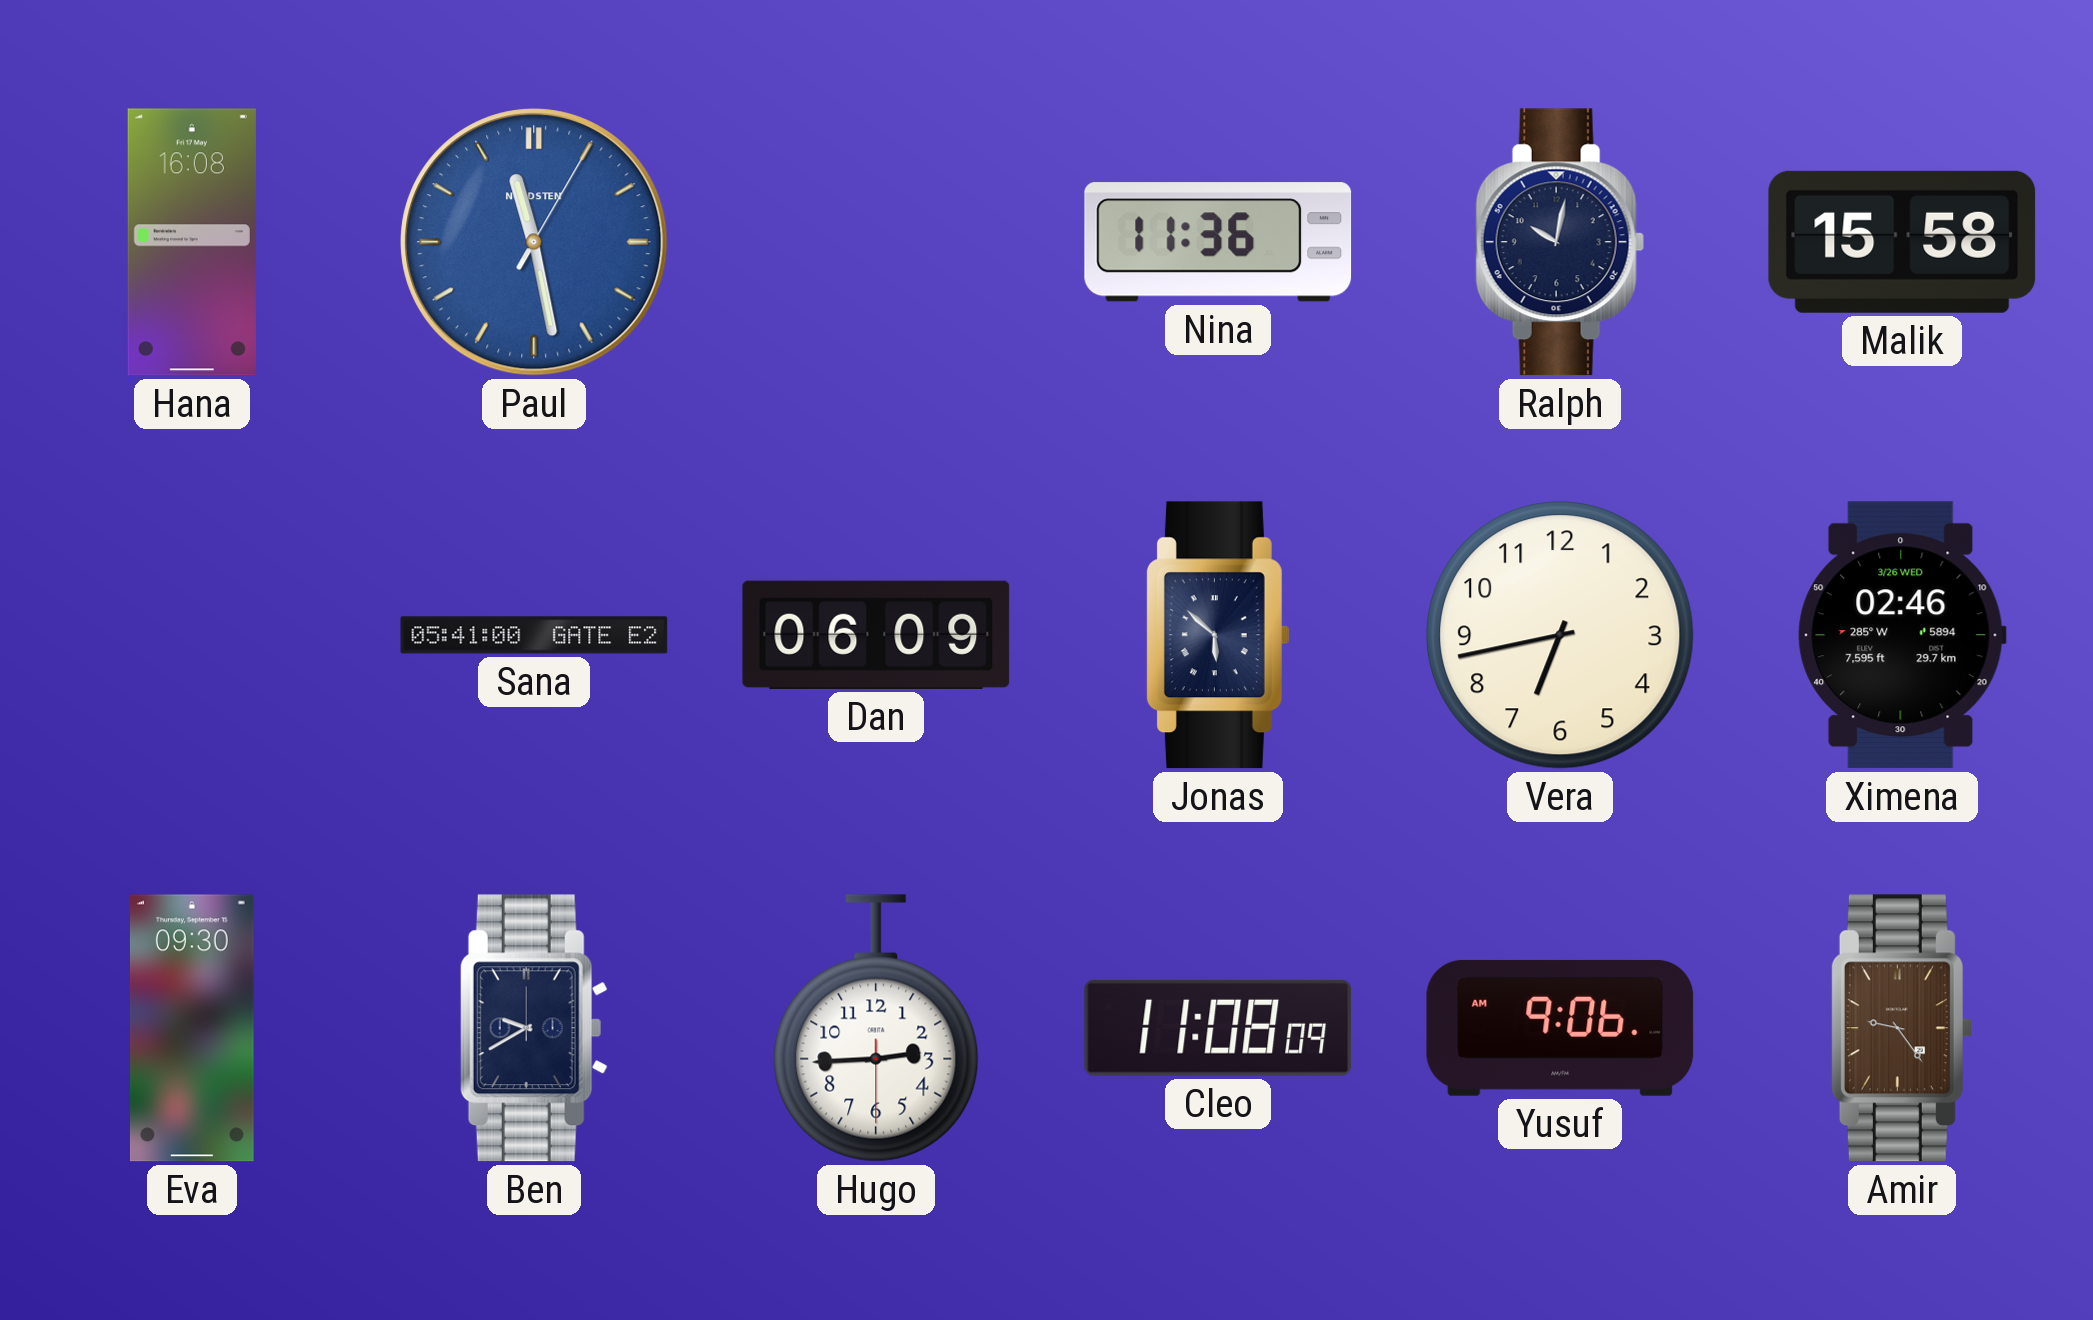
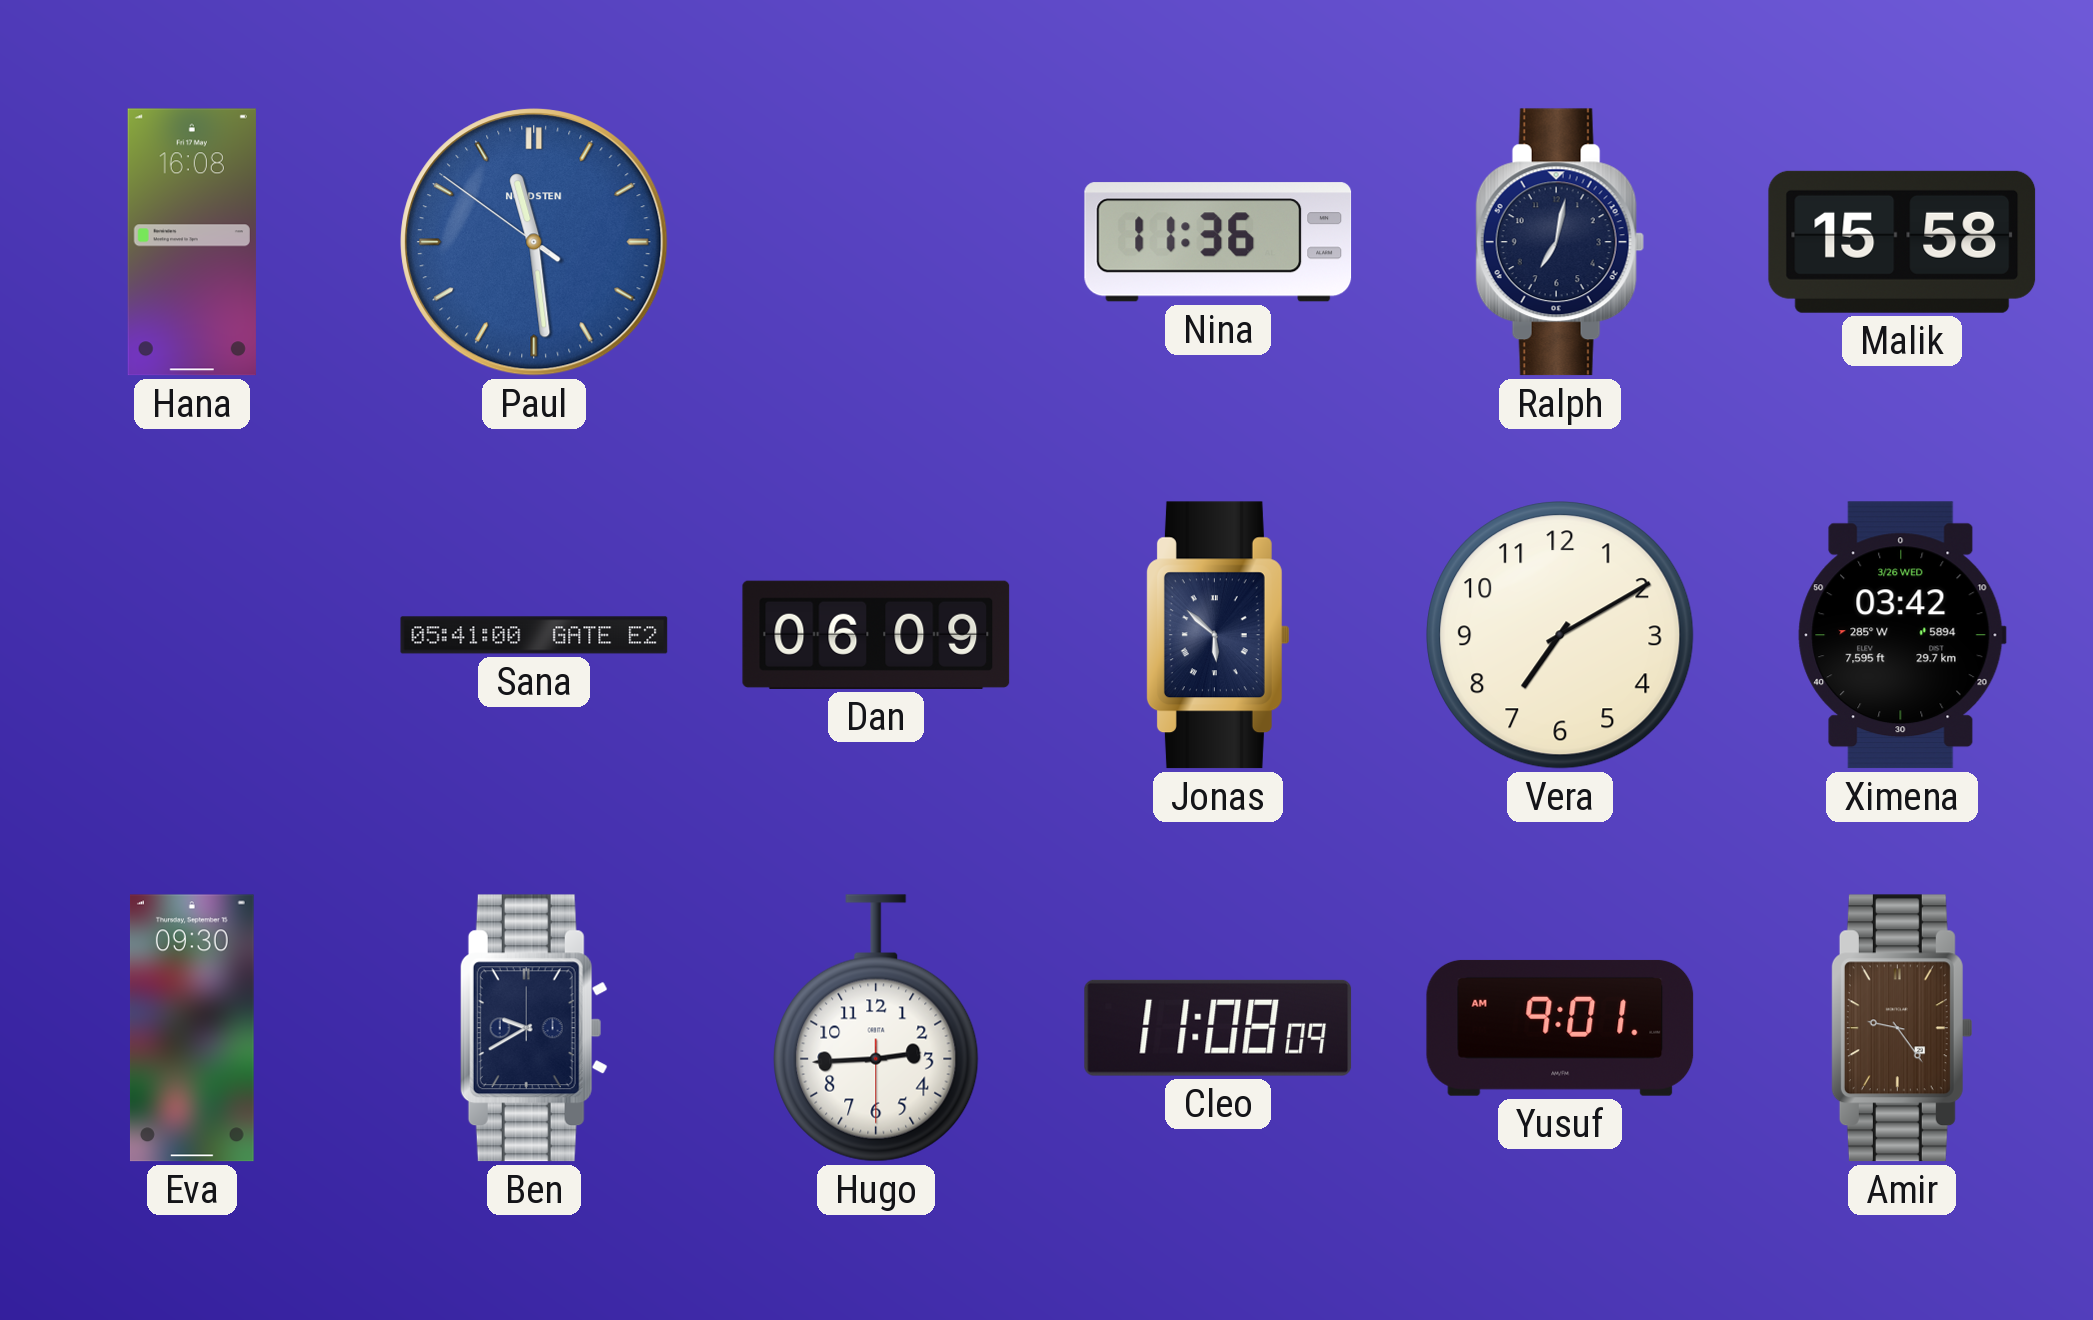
Paul: 11:28:05 -> 11:28:51
Ralph: 10:02 -> 7:02
Vera: 6:43 -> 7:10
Ximena: 02:46 -> 03:42
Yusuf: 9:06 -> 9:01
